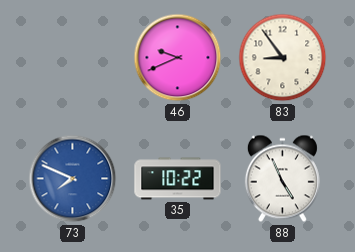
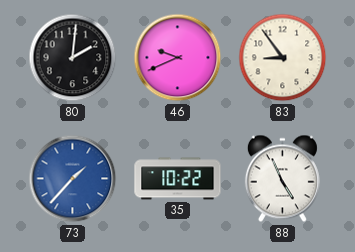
80: none -> 2:01
73: 7:49 -> 1:37
